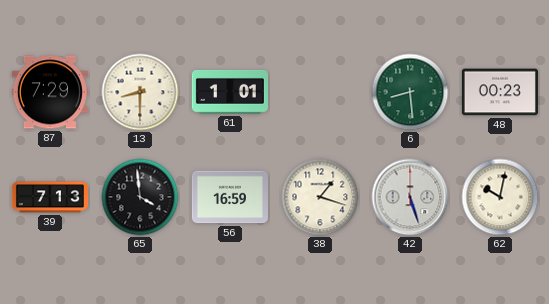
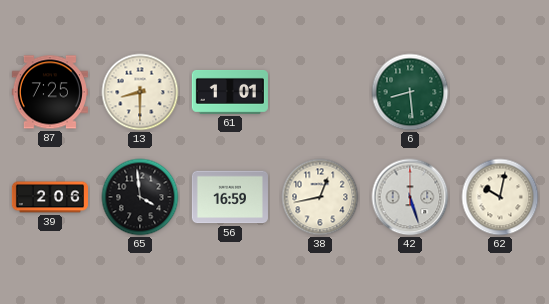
87: 7:29 -> 7:25
48: 00:23 -> none
39: 7:13 -> 2:06
38: 1:18 -> 12:43
